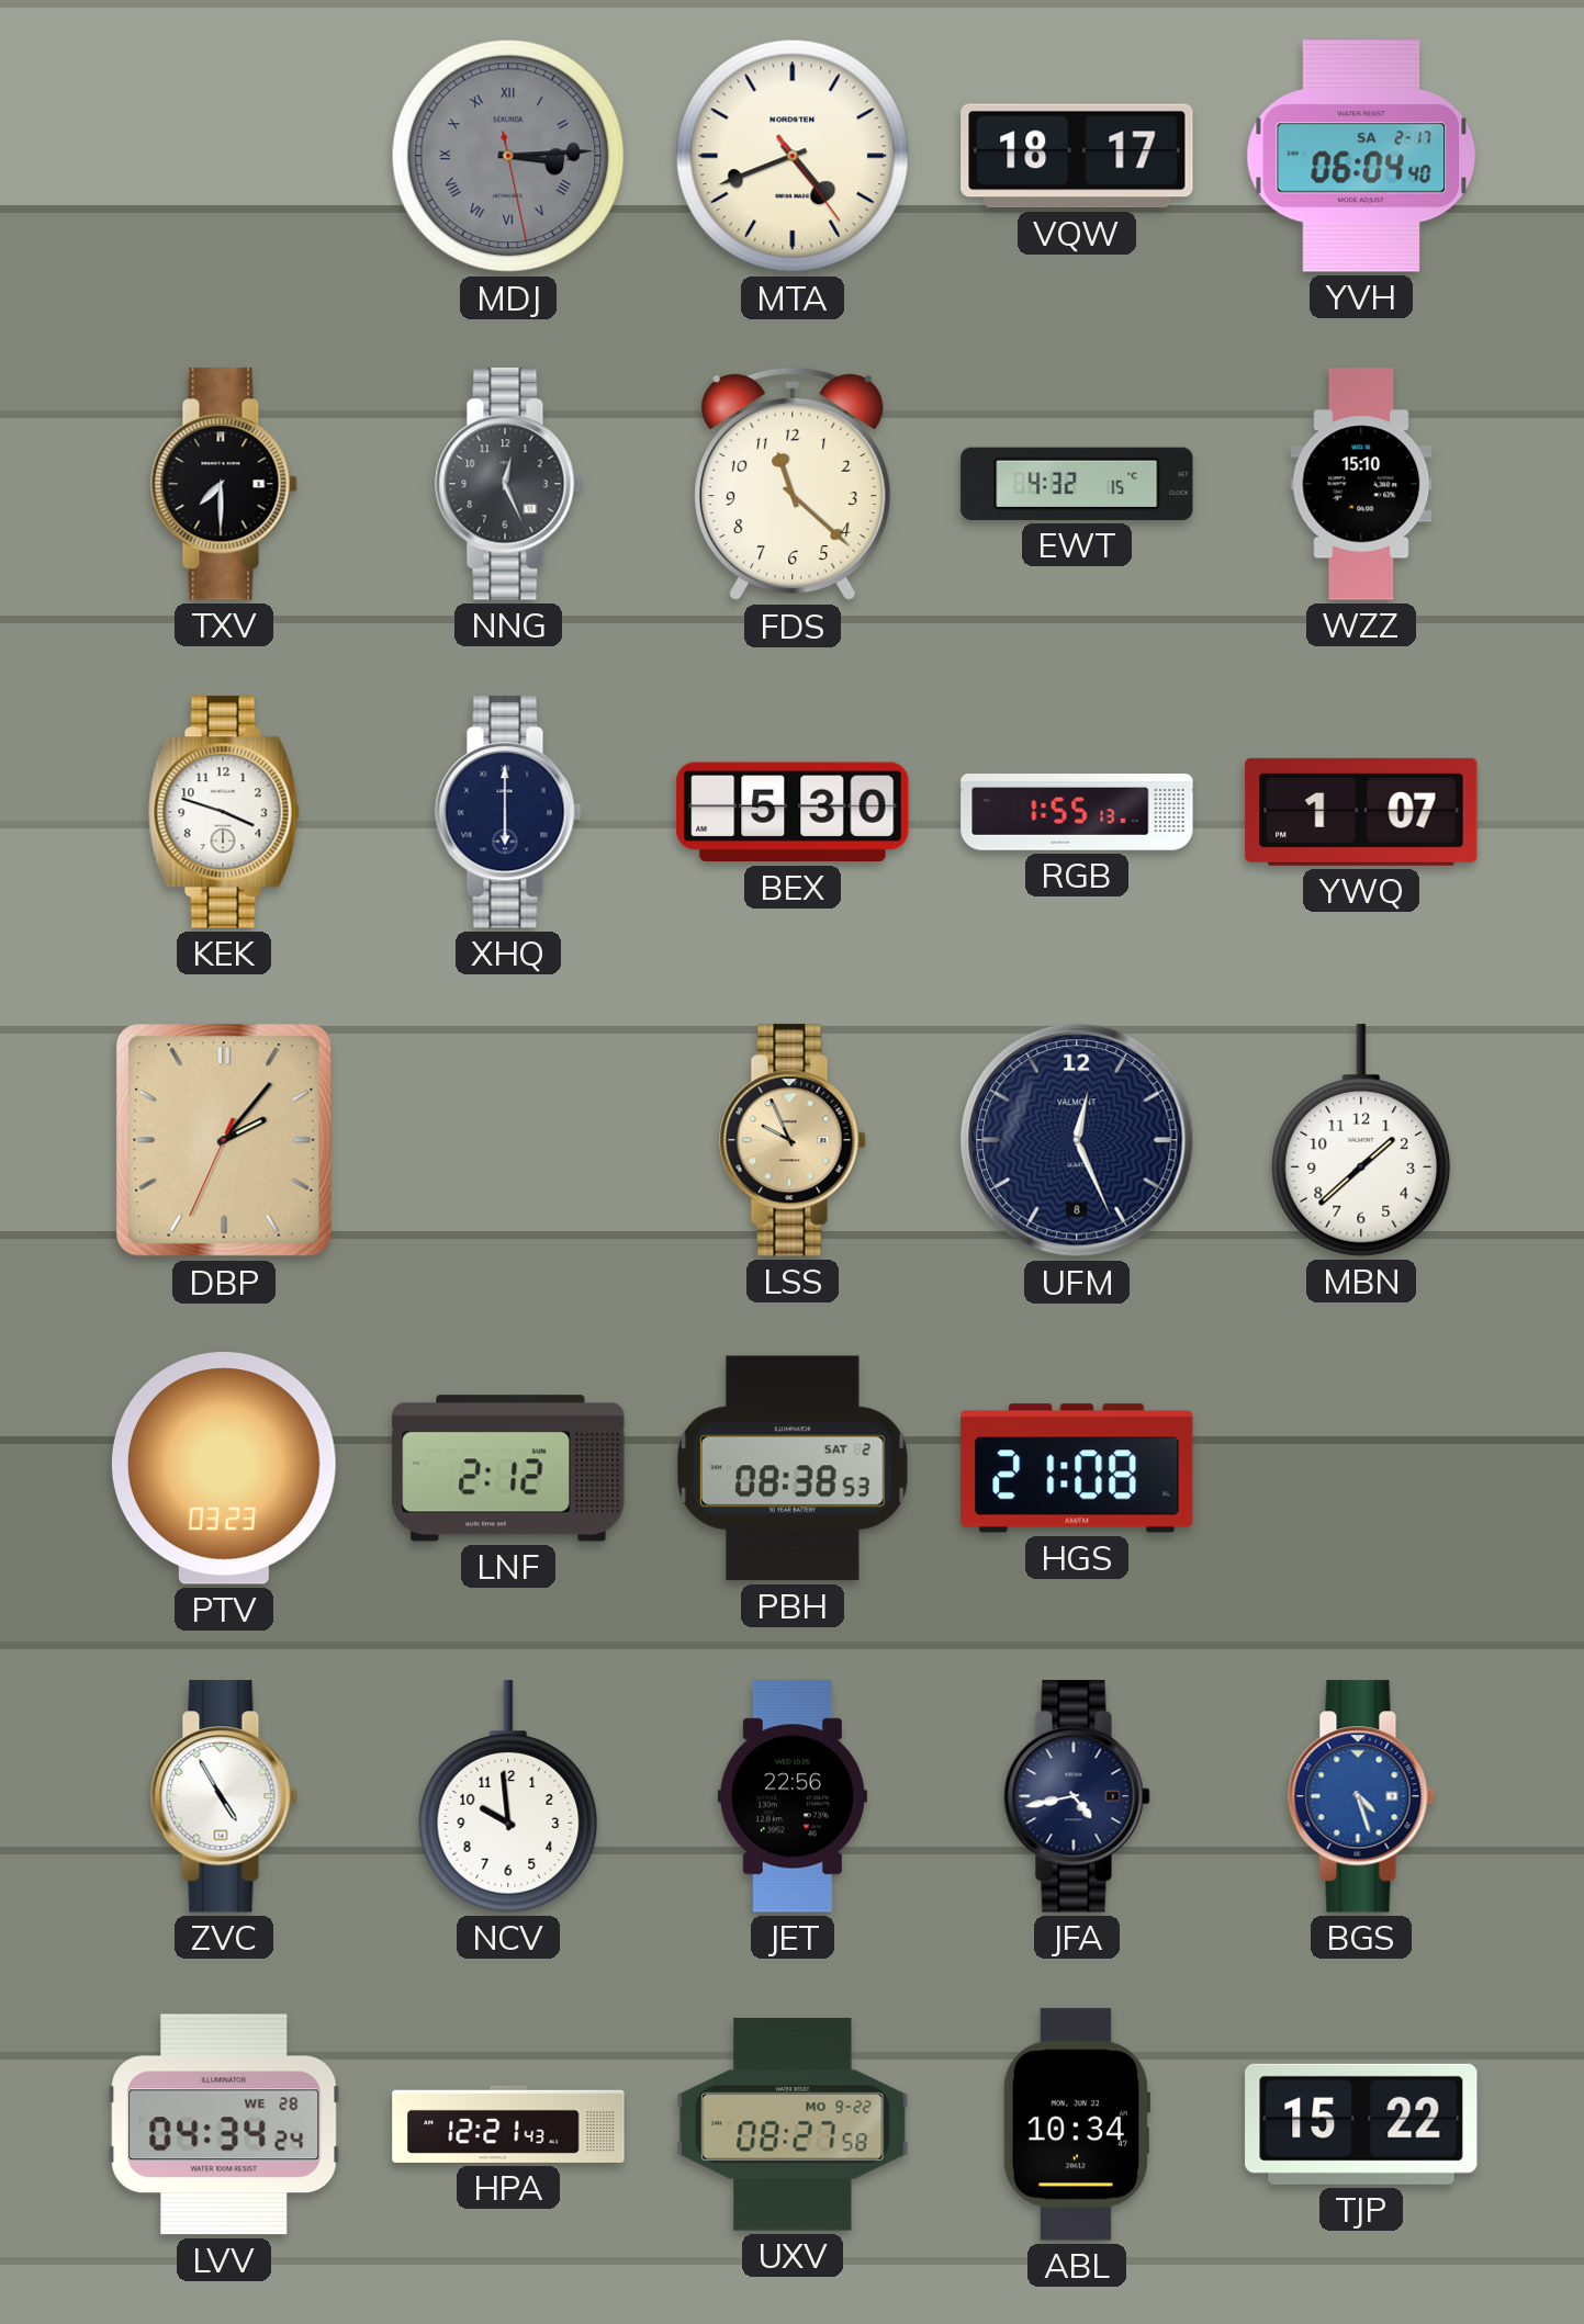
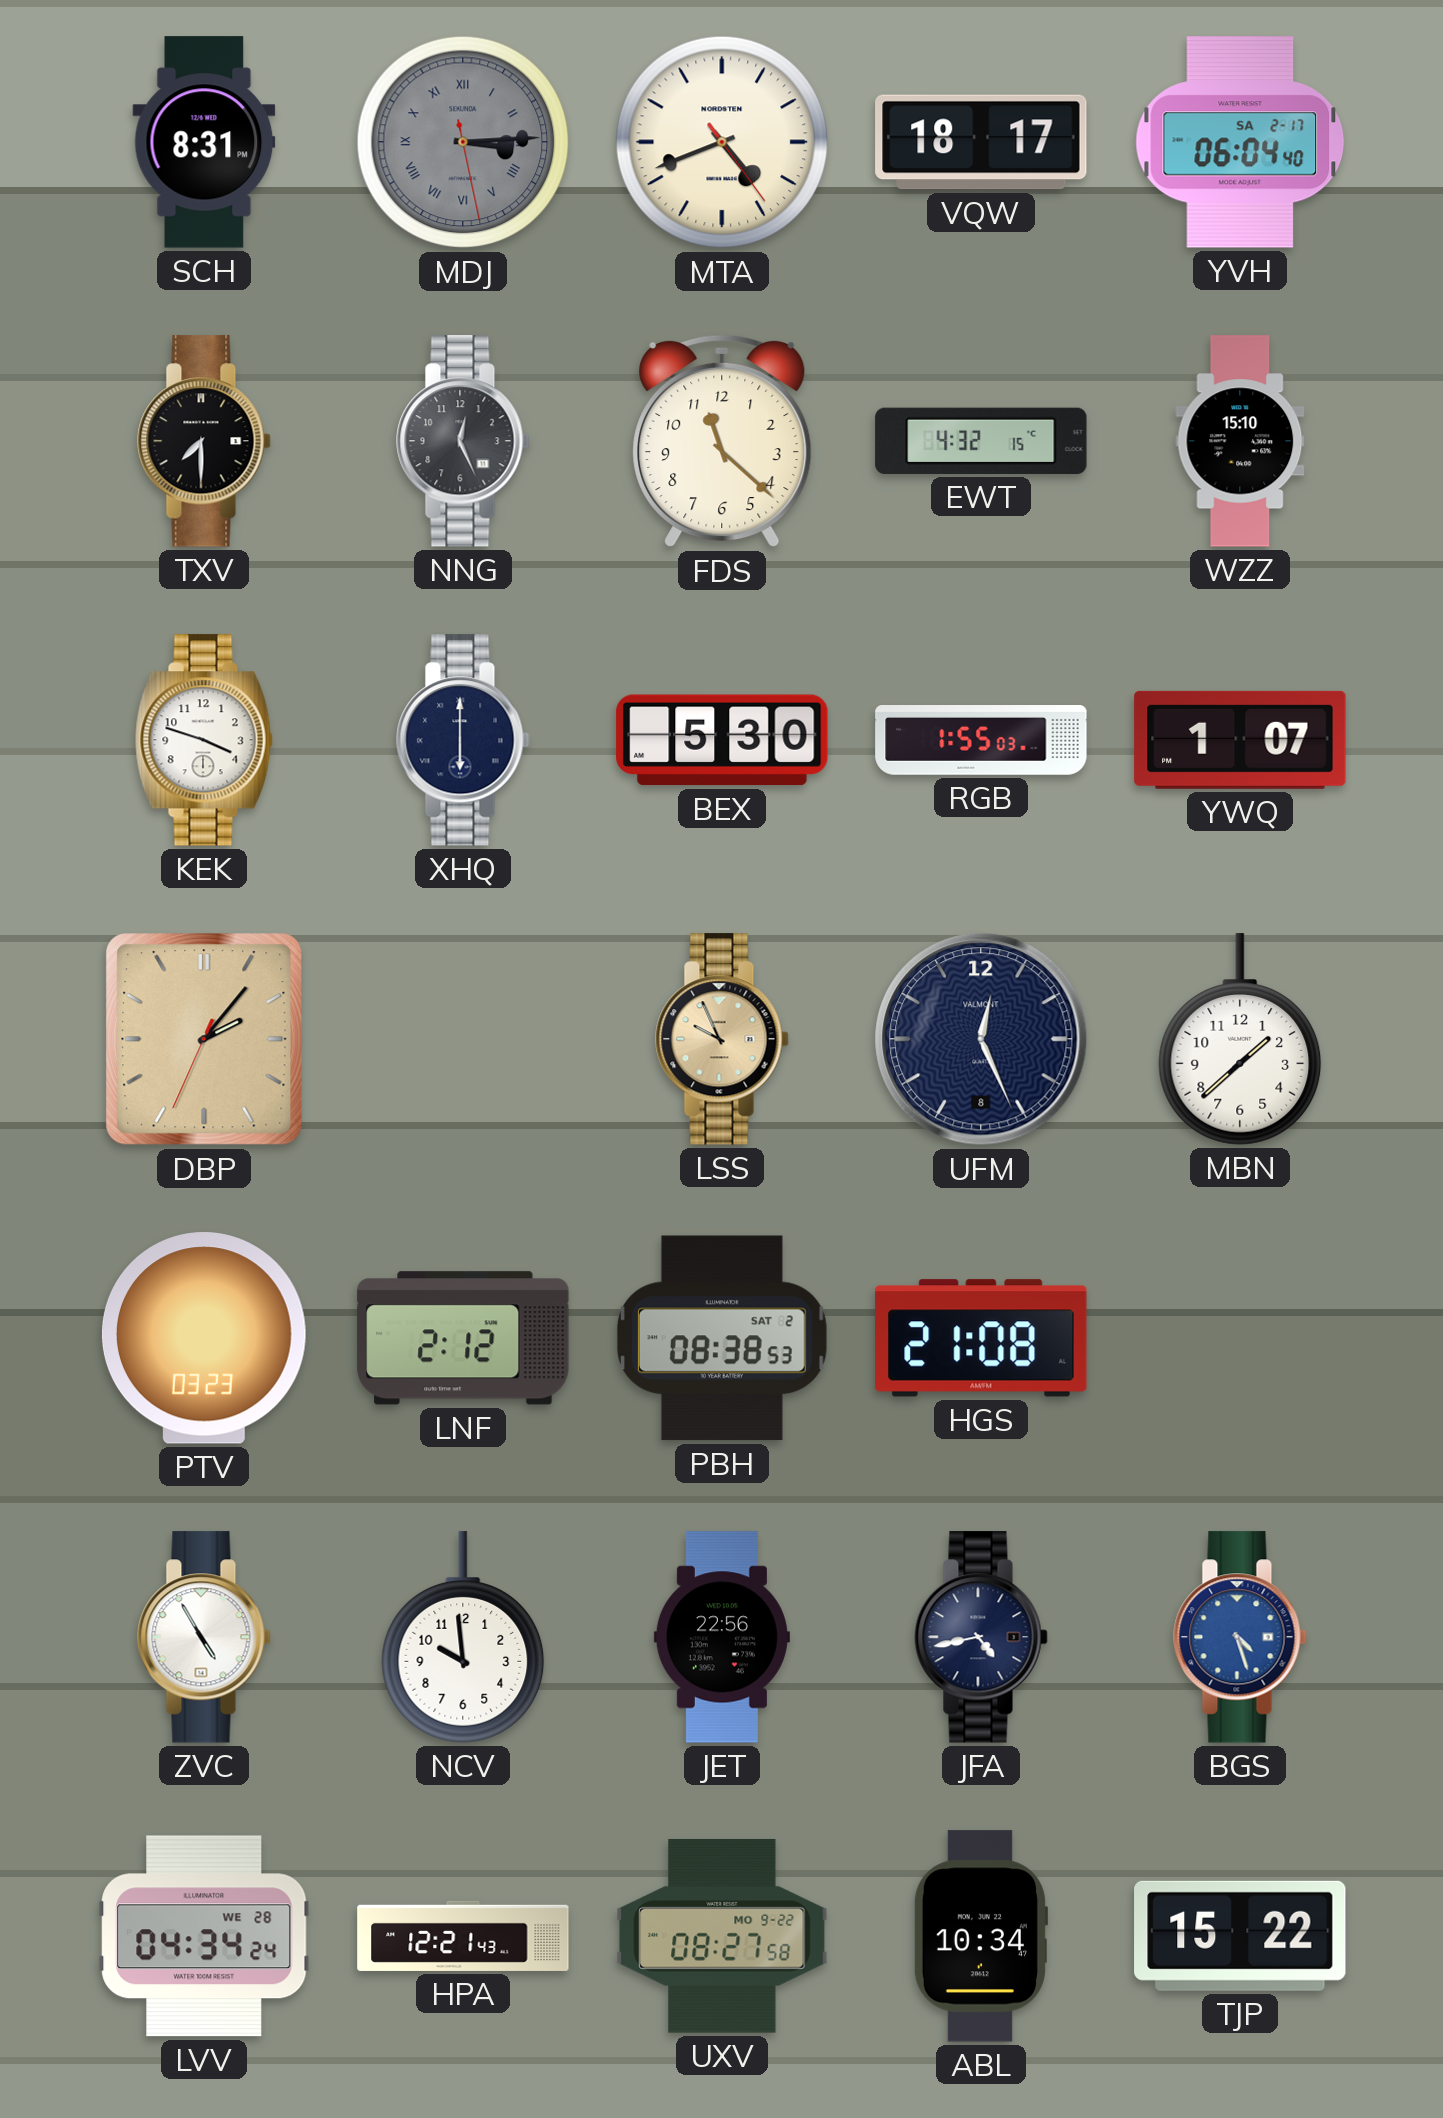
SCH: none -> 8:31
RGB: 1:55:13 -> 1:55:03
